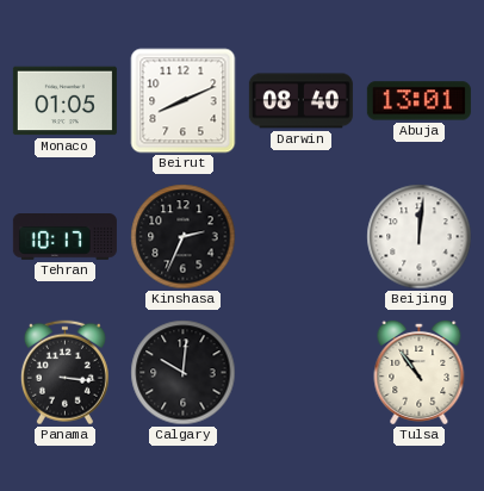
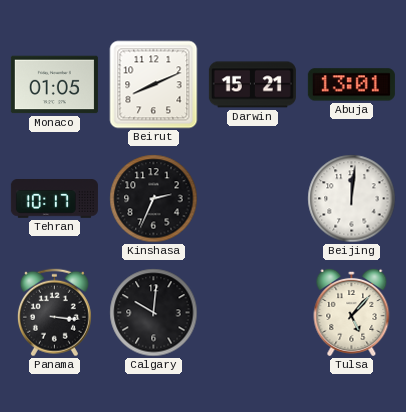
Darwin: 08:40 -> 15:21
Tulsa: 10:54 -> 5:07
